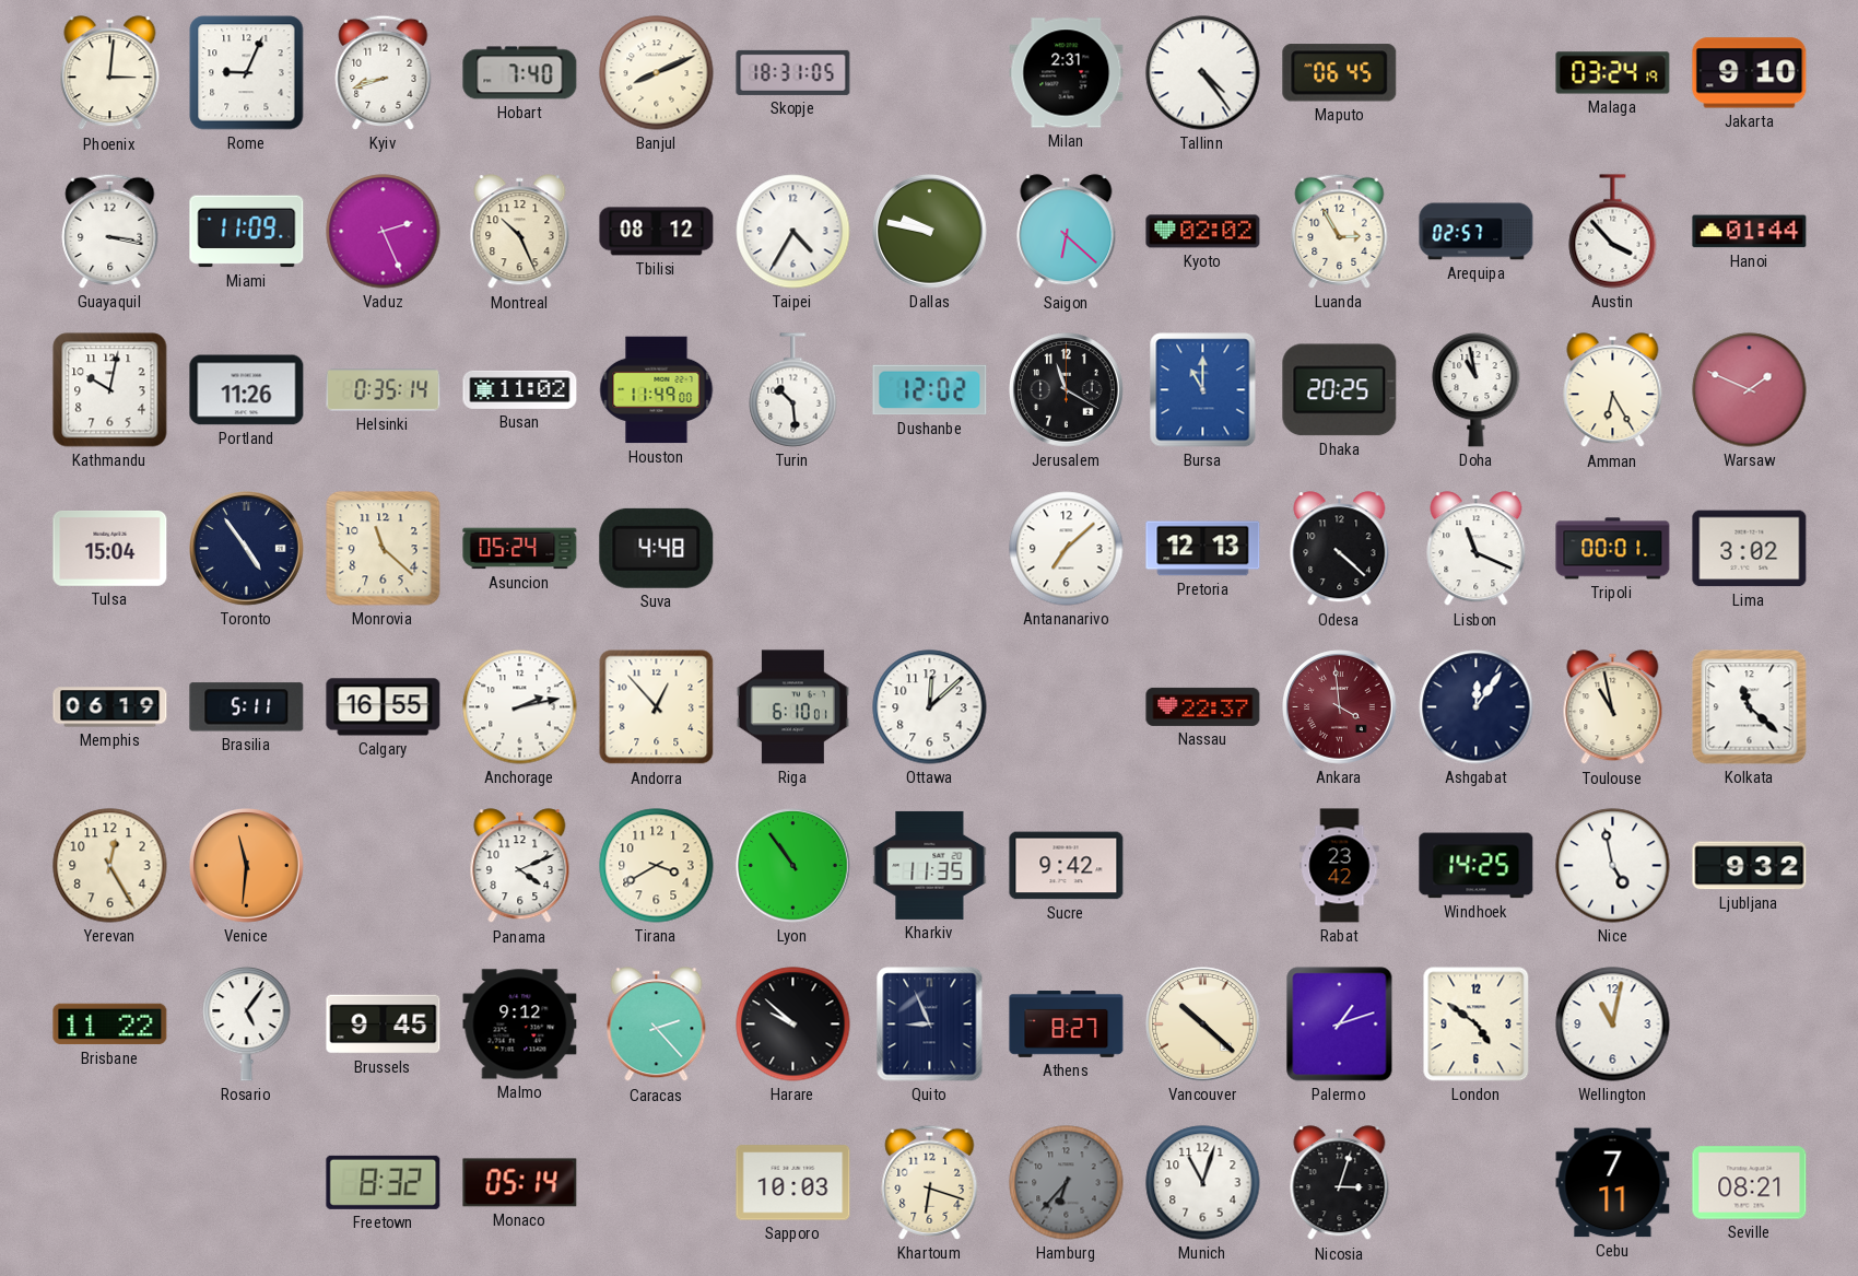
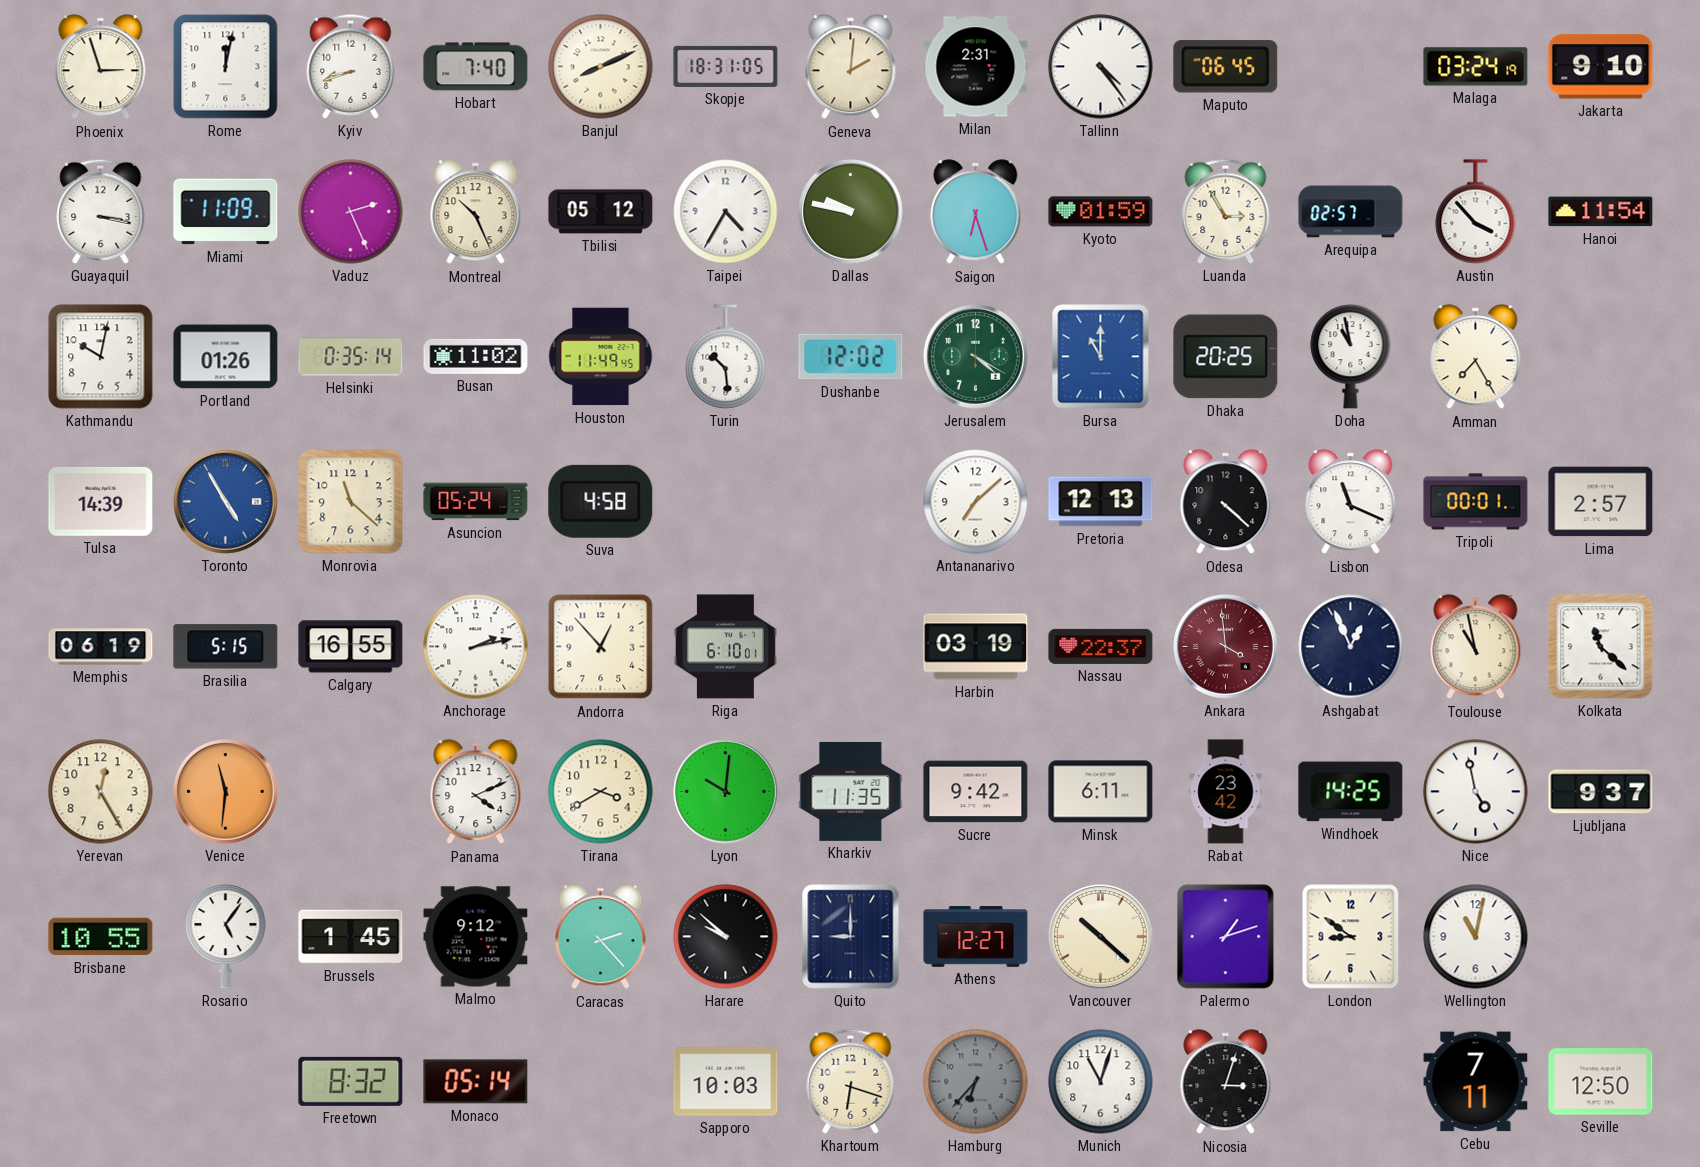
Phoenix: 3:01 -> 2:57
Rome: 9:04 -> 12:02
Geneva: none -> 2:01
Tbilisi: 08:12 -> 05:12
Saigon: 6:22 -> 6:27
Kyoto: 02:02 -> 01:59
Hanoi: 01:44 -> 11:54
Portland: 11:26 -> 01:26
Houston: 11:49:00 -> 11:49:45
Jerusalem: 11:20 -> 4:20
Jerusalem dial: black -> green
Amman: 6:25 -> 7:25
Warsaw: 1:49 -> none
Tulsa: 15:04 -> 14:39
Toronto: 4:54 -> 4:55
Toronto dial: navy -> blue
Suva: 4:48 -> 4:58
Lima: 3:02 -> 2:57
Brasilia: 5:11 -> 5:15
Ottawa: 12:08 -> none
Harbin: none -> 03:19
Ashgabat: 12:06 -> 12:56
Lyon: 10:54 -> 10:01
Minsk: none -> 6:11
Ljubljana: 9:32 -> 9:37
Brisbane: 11:22 -> 10:55
Brussels: 9:45 -> 1:45
Quito: 8:56 -> 9:00
Athens: 8:27 -> 12:27
London: 4:51 -> 8:51
Seville: 08:21 -> 12:50
